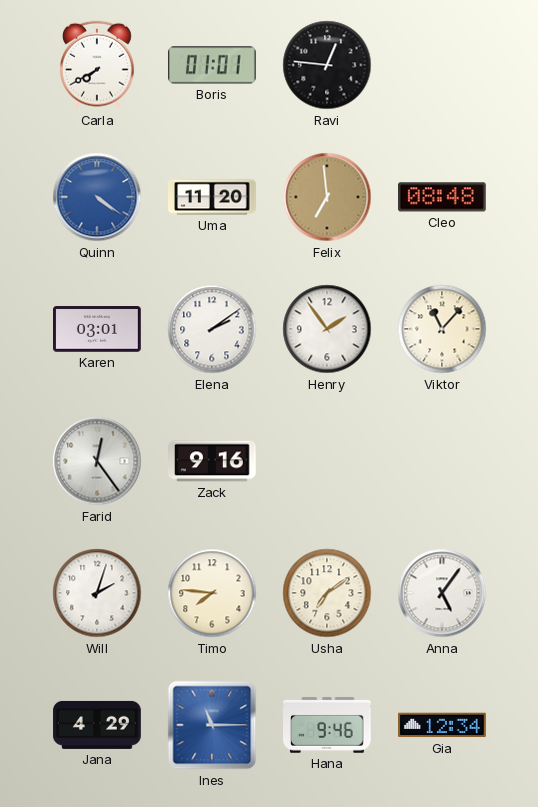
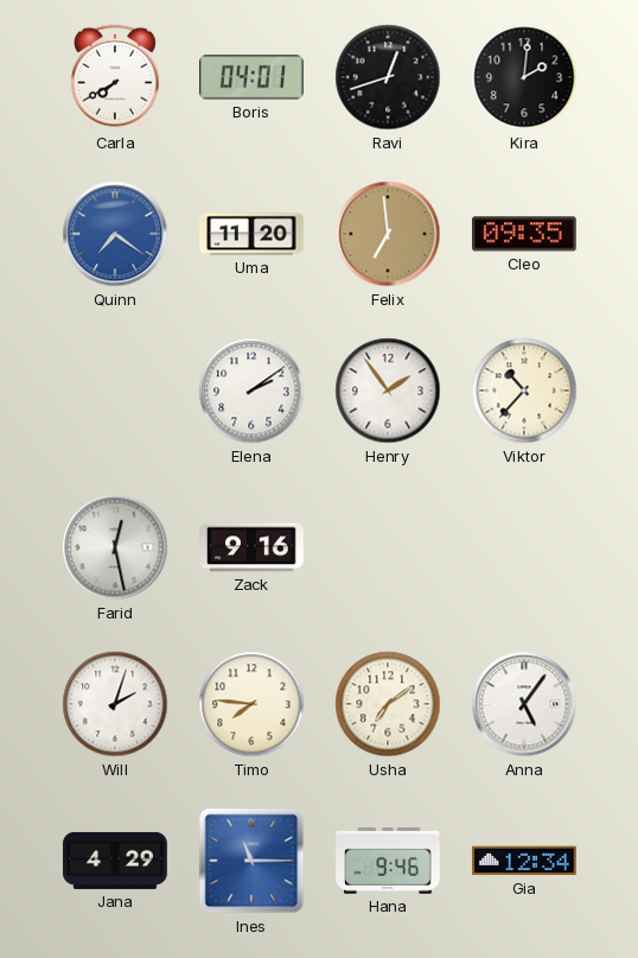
Boris: 01:01 -> 04:01
Ravi: 12:46 -> 12:42
Kira: none -> 2:01
Quinn: 4:21 -> 7:21
Cleo: 08:48 -> 09:35
Karen: 03:01 -> none
Viktor: 11:07 -> 10:37
Farid: 12:24 -> 12:28
